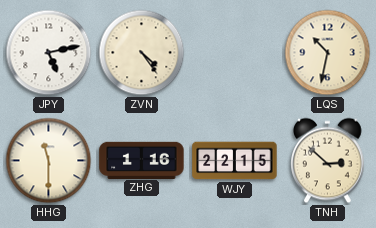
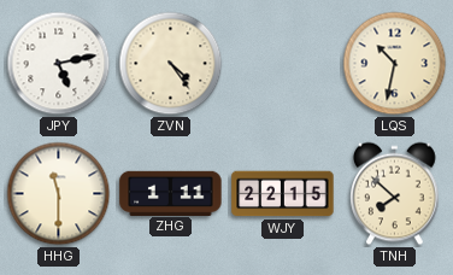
ZHG: 1:16 -> 1:11
TNH: 2:52 -> 7:52
